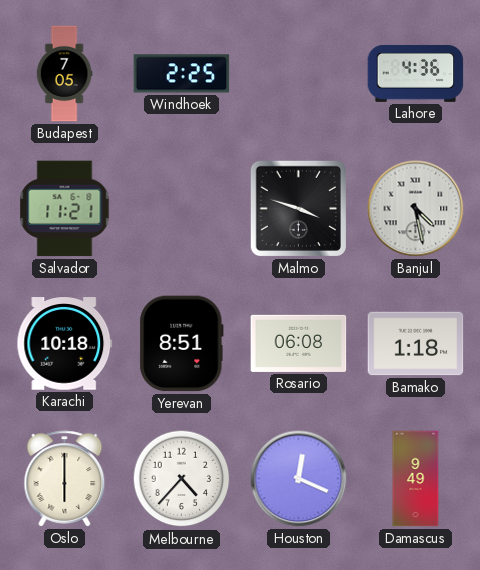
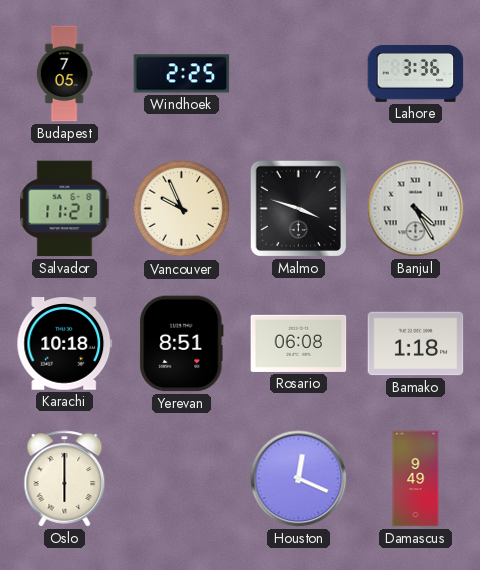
Lahore: 4:36 -> 3:36
Vancouver: none -> 9:56
Banjul: 4:28 -> 4:25
Melbourne: 4:37 -> none
